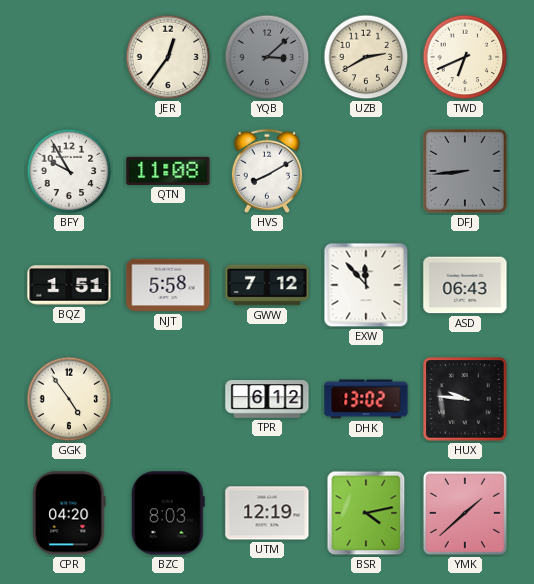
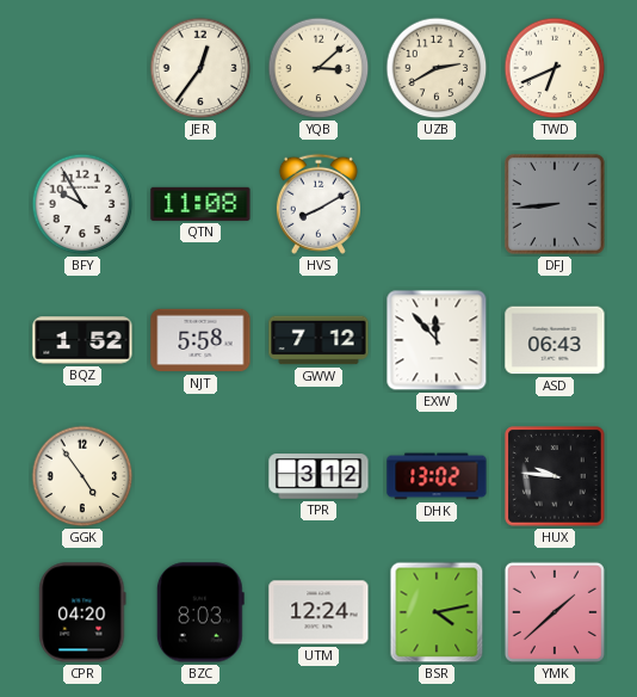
YQB dial: grey -> cream
BQZ: 1:51 -> 1:52
TPR: 6:12 -> 3:12
UTM: 12:19 -> 12:24
